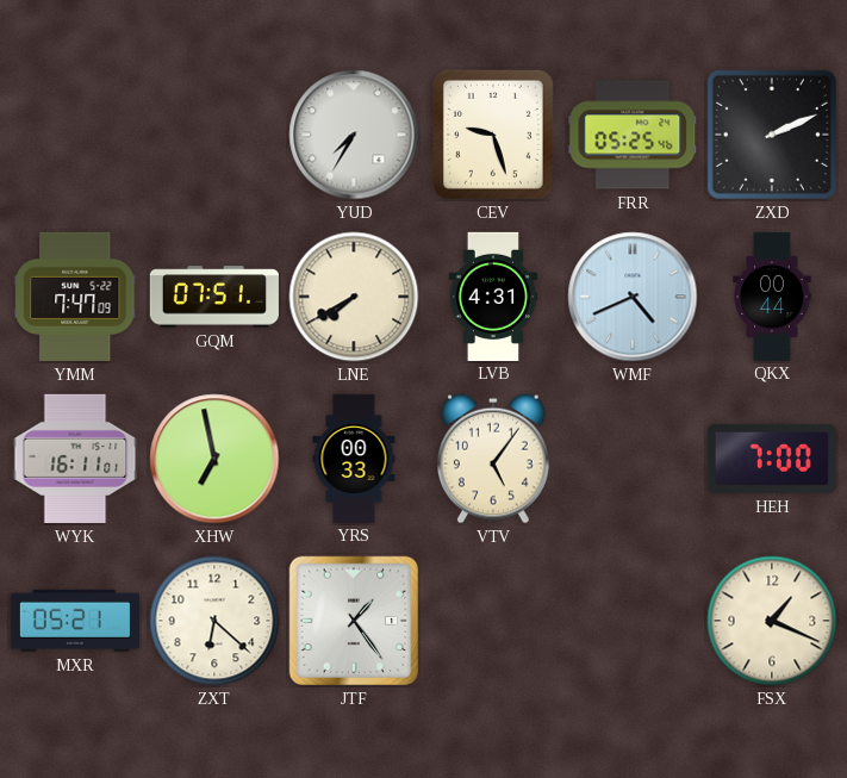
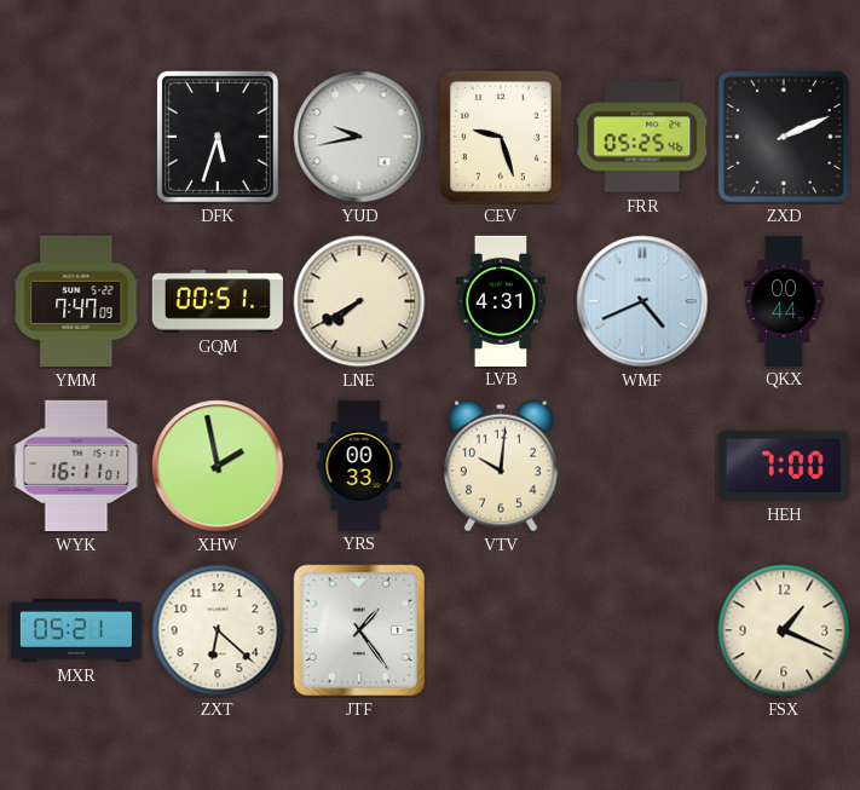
DFK: none -> 5:33
YUD: 7:35 -> 9:43
GQM: 07:51 -> 00:51
XHW: 6:58 -> 1:58
VTV: 5:06 -> 10:01
